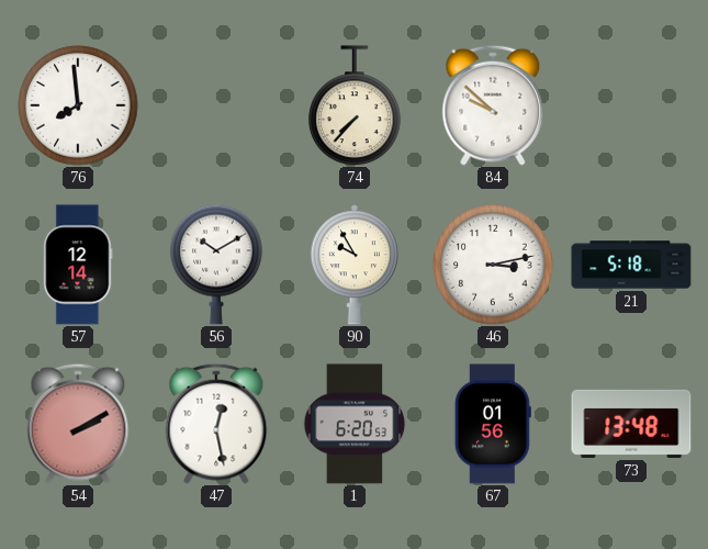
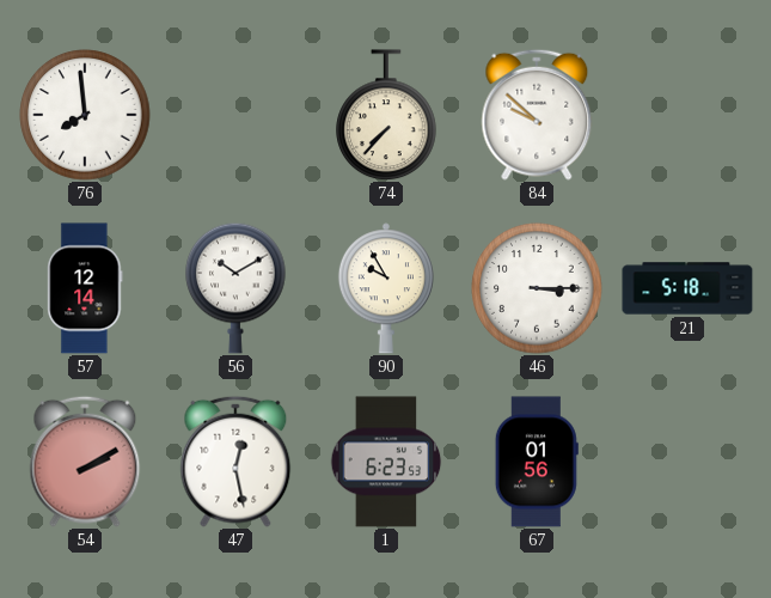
46: 3:13 -> 3:15
1: 6:20 -> 6:23
73: 13:48 -> none
